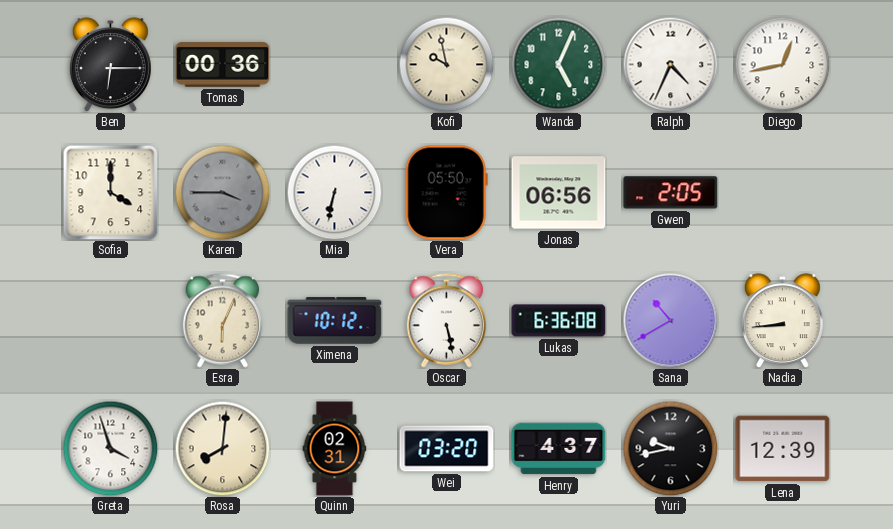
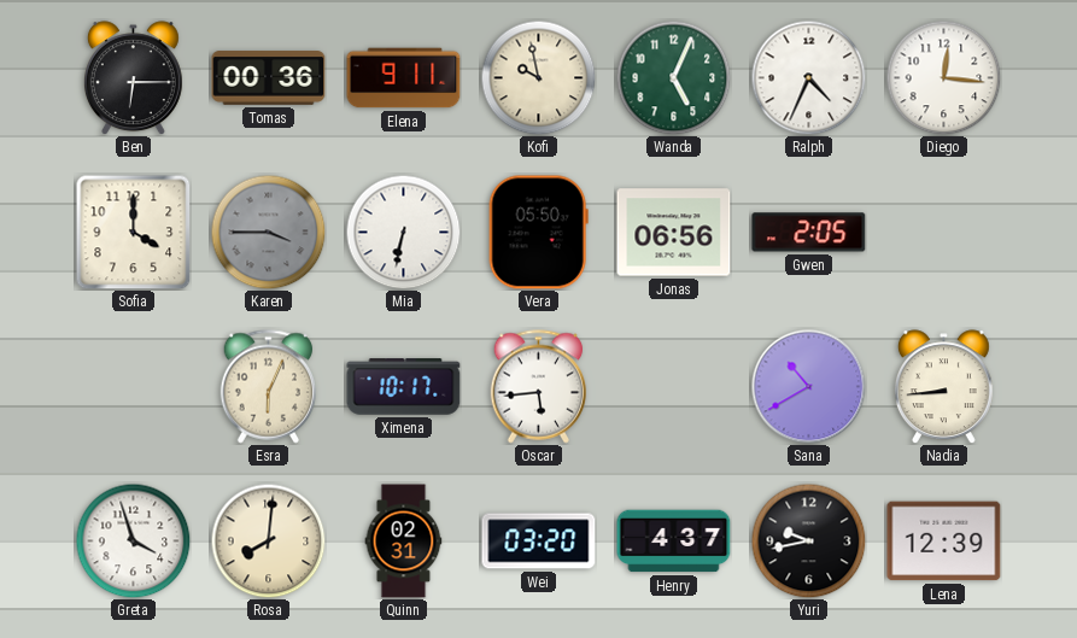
Elena: none -> 9:11
Diego: 12:43 -> 12:16
Ximena: 10:12 -> 10:17
Oscar: 5:28 -> 5:44
Lukas: 6:36 -> none
